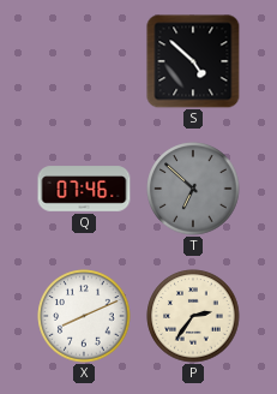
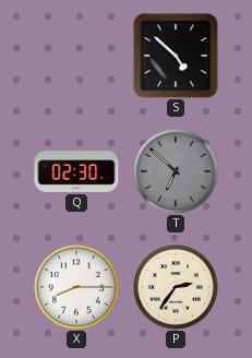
Q: 07:46 -> 02:30
X: 8:11 -> 8:15
